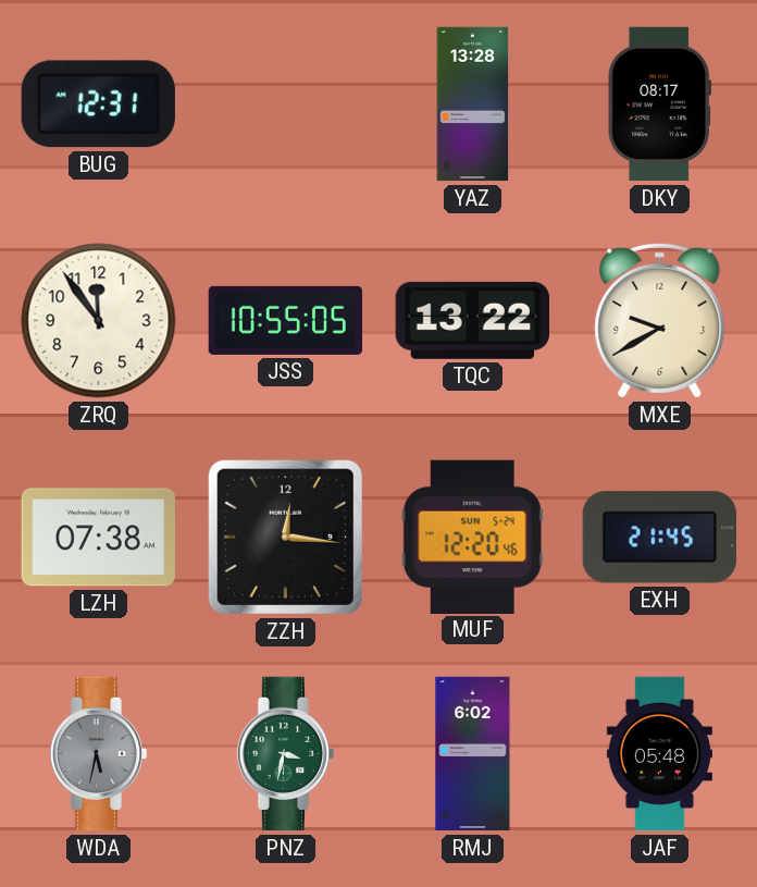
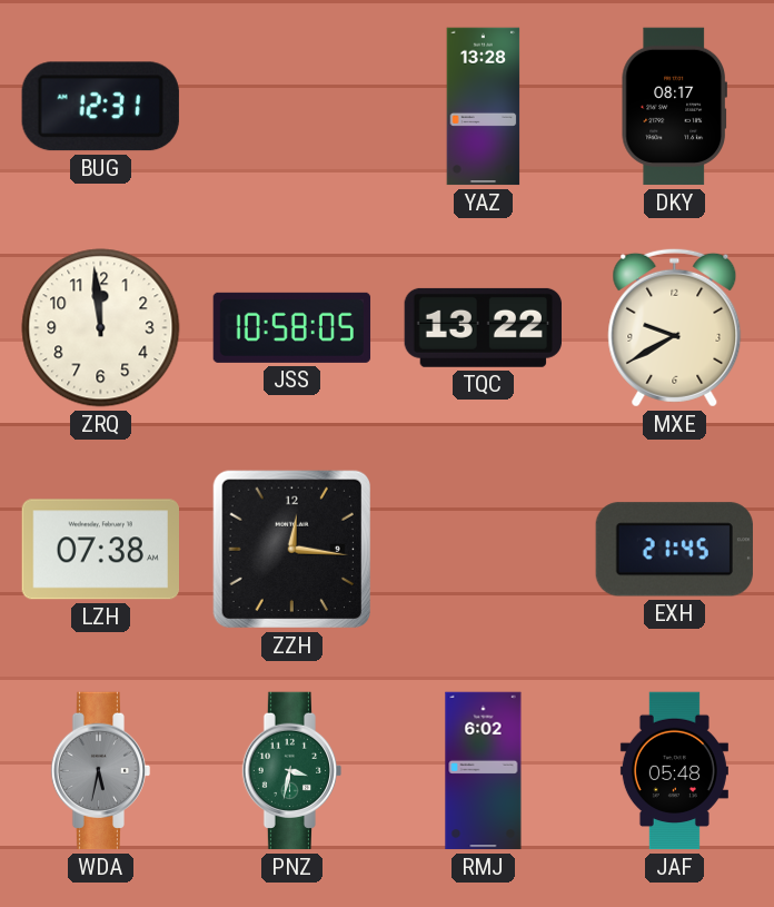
ZRQ: 11:54 -> 11:59
JSS: 10:55 -> 10:58
MUF: 12:20 -> none
